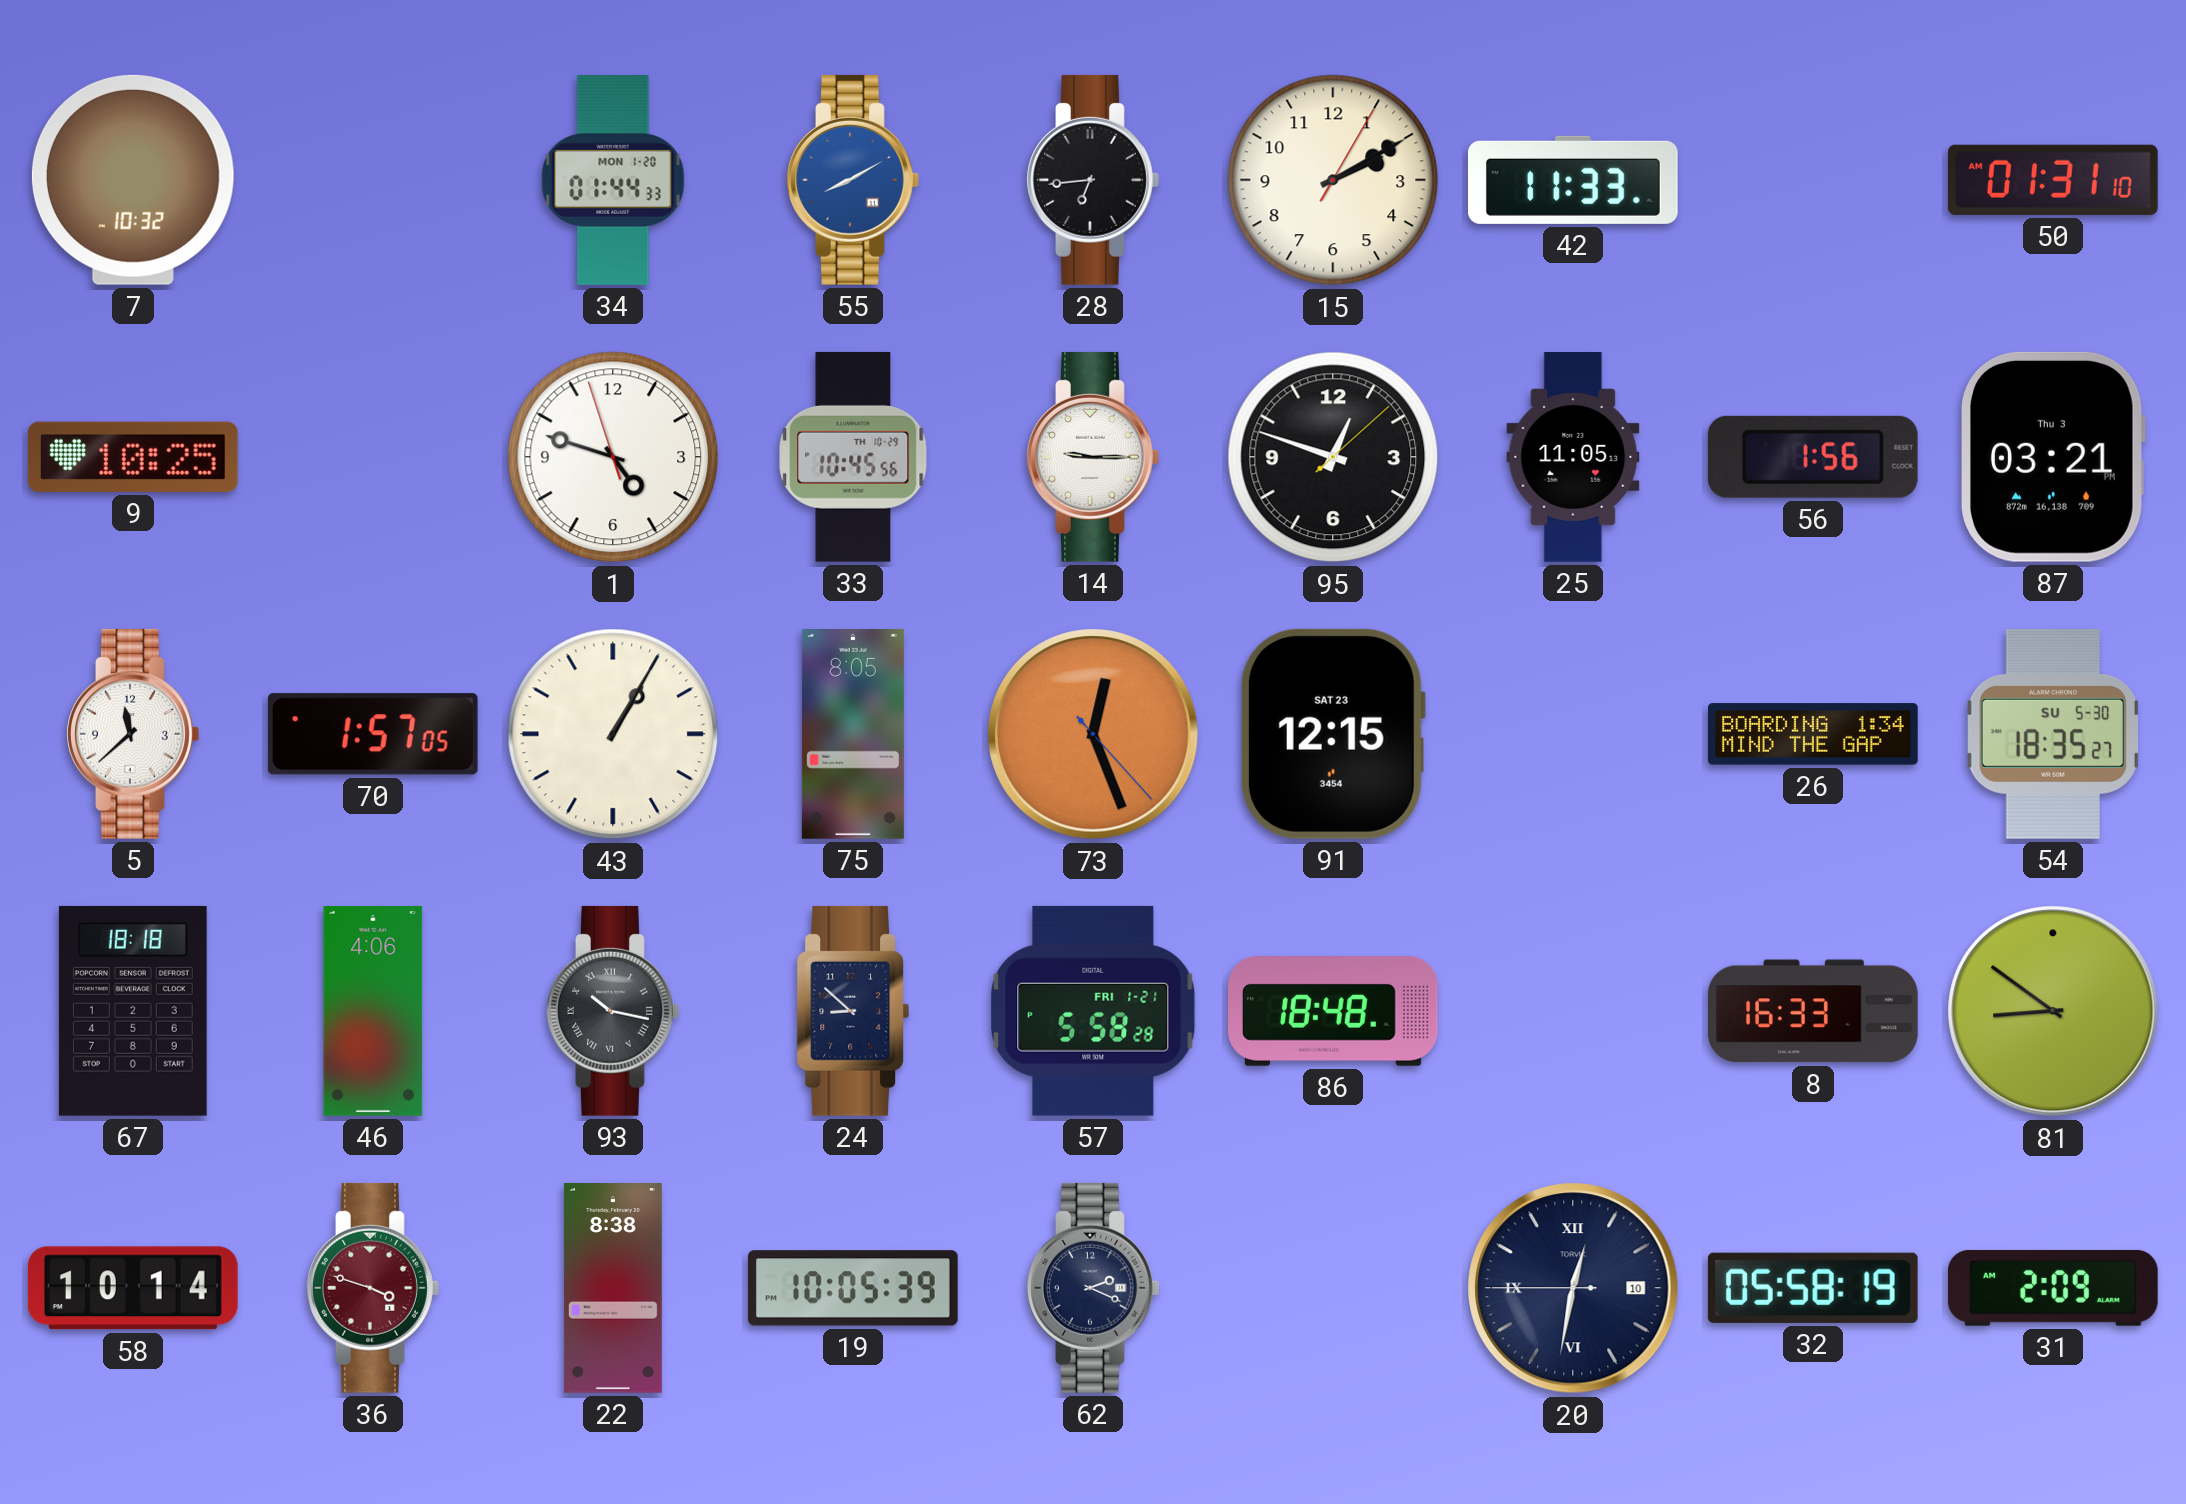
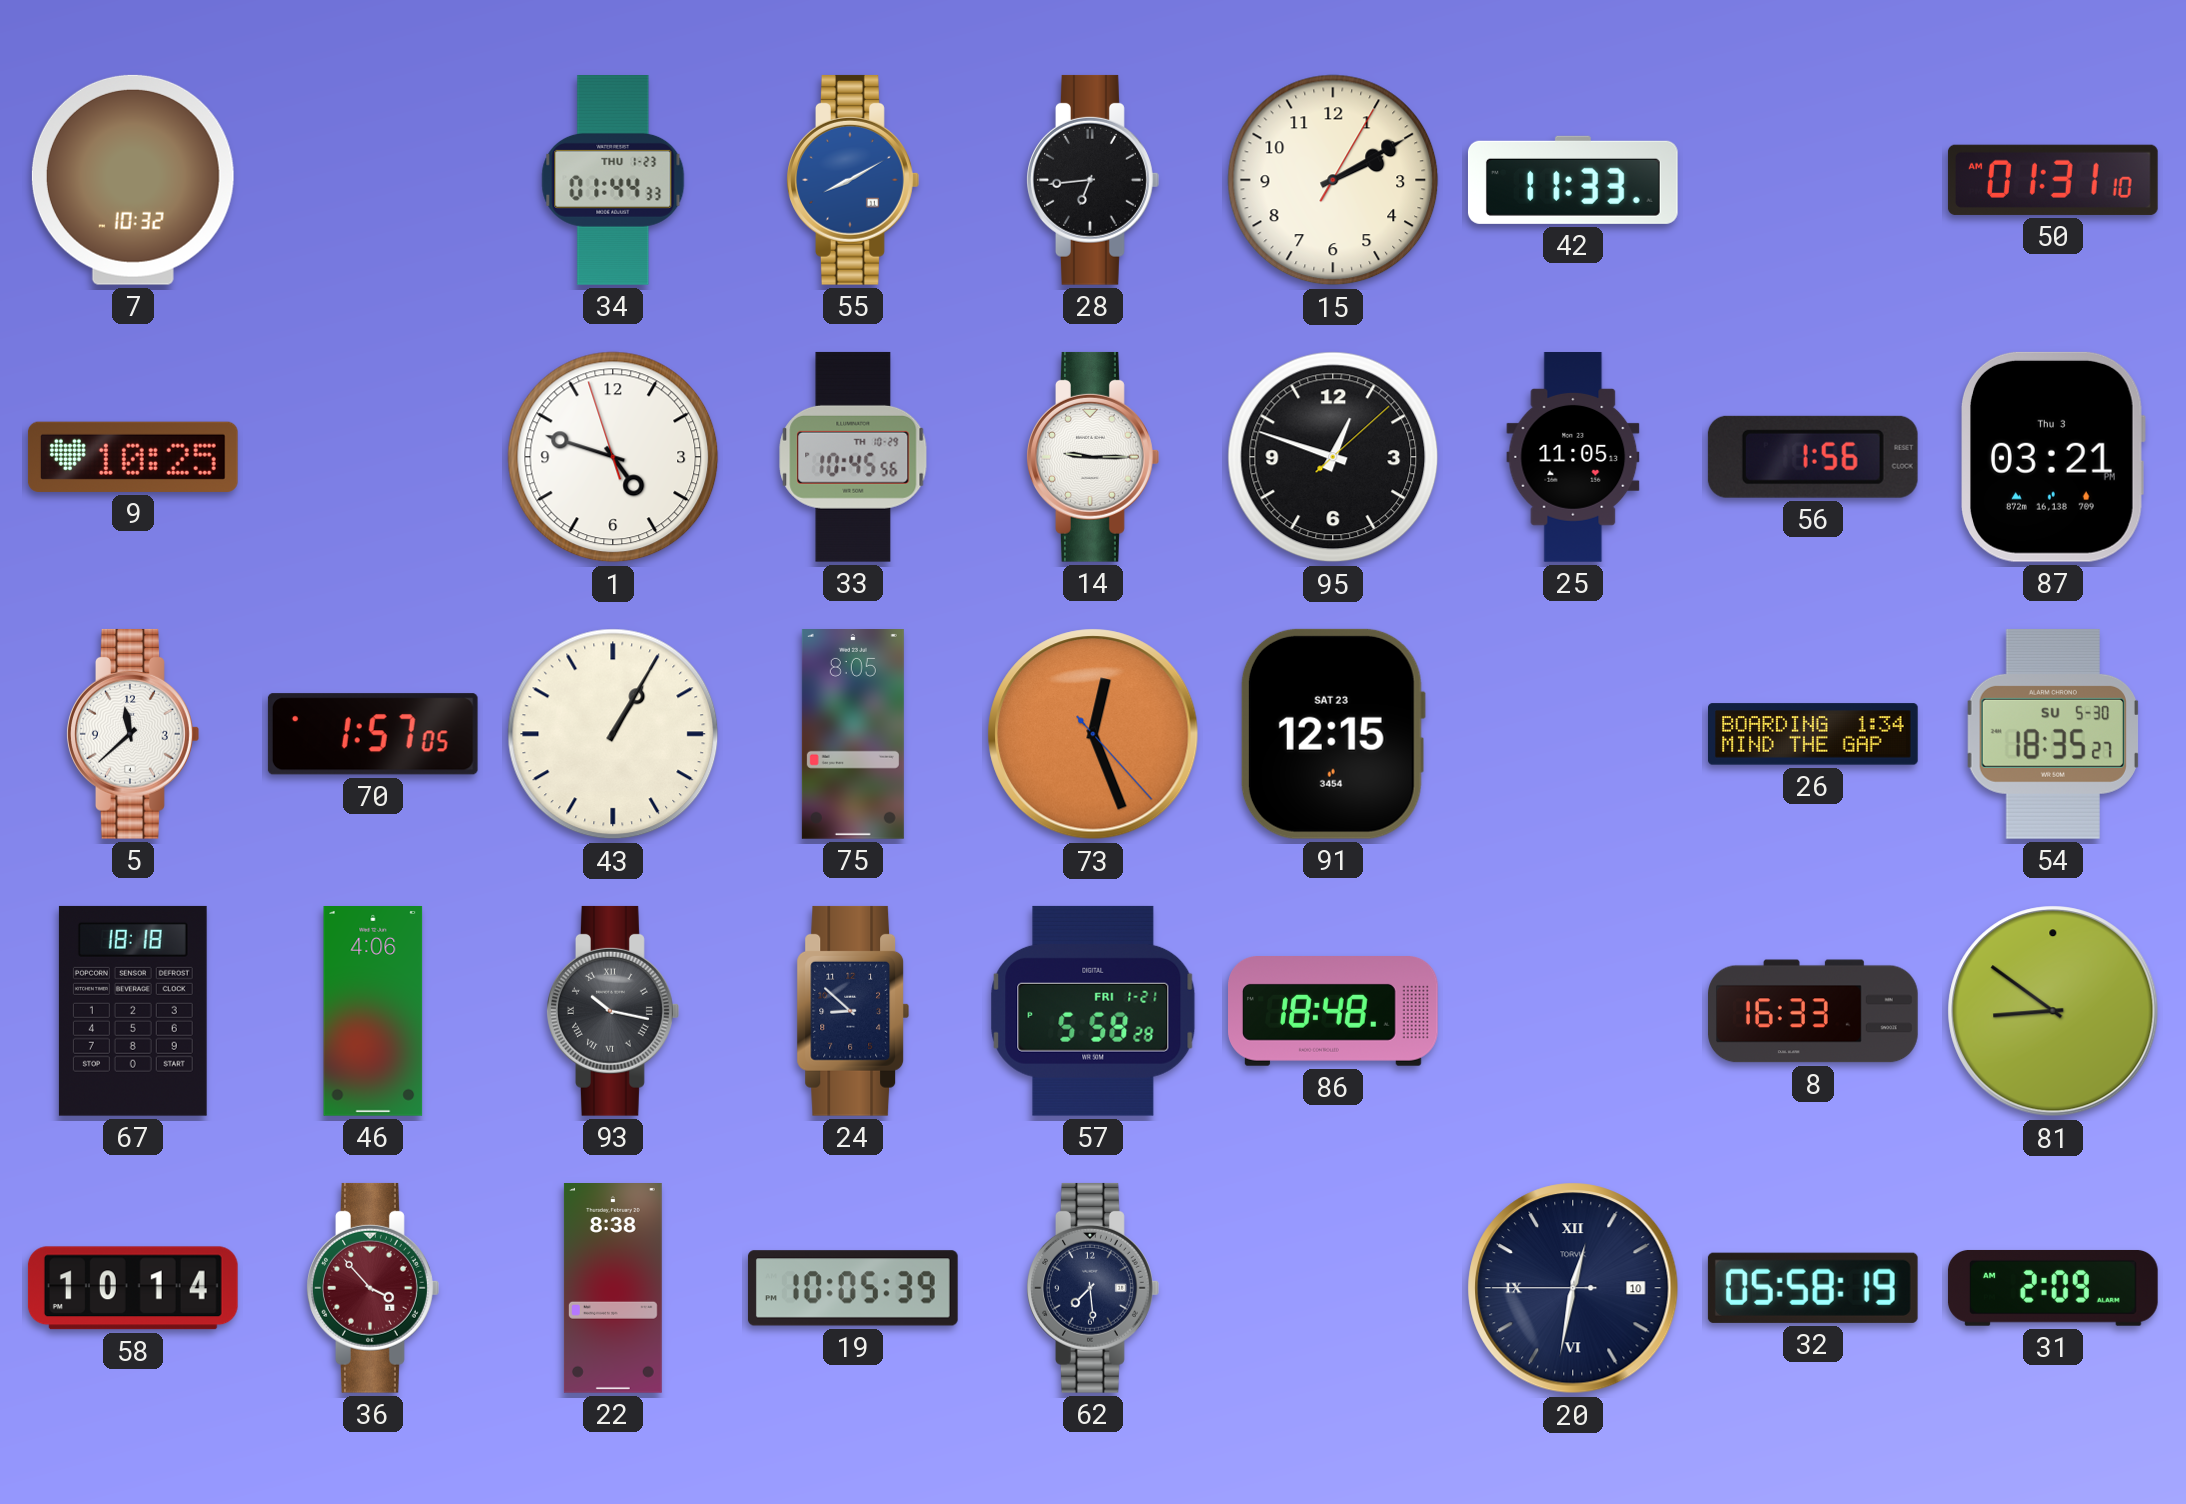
34 date: MON 1-20 -> THU 1-23
36: 3:48 -> 3:53
62: 2:19 -> 7:29
